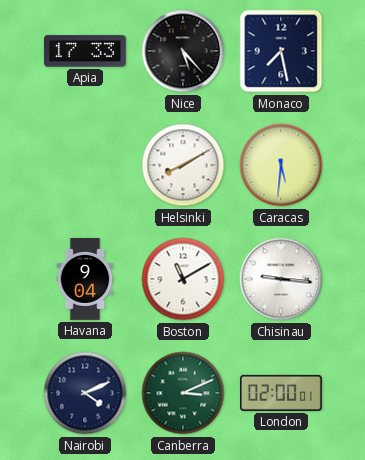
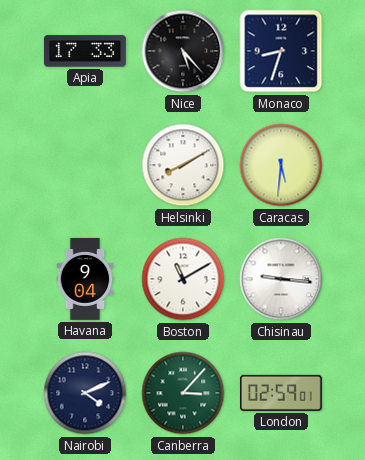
Monaco: 7:28 -> 8:33
Canberra: 3:11 -> 3:07
London: 02:00 -> 02:59
